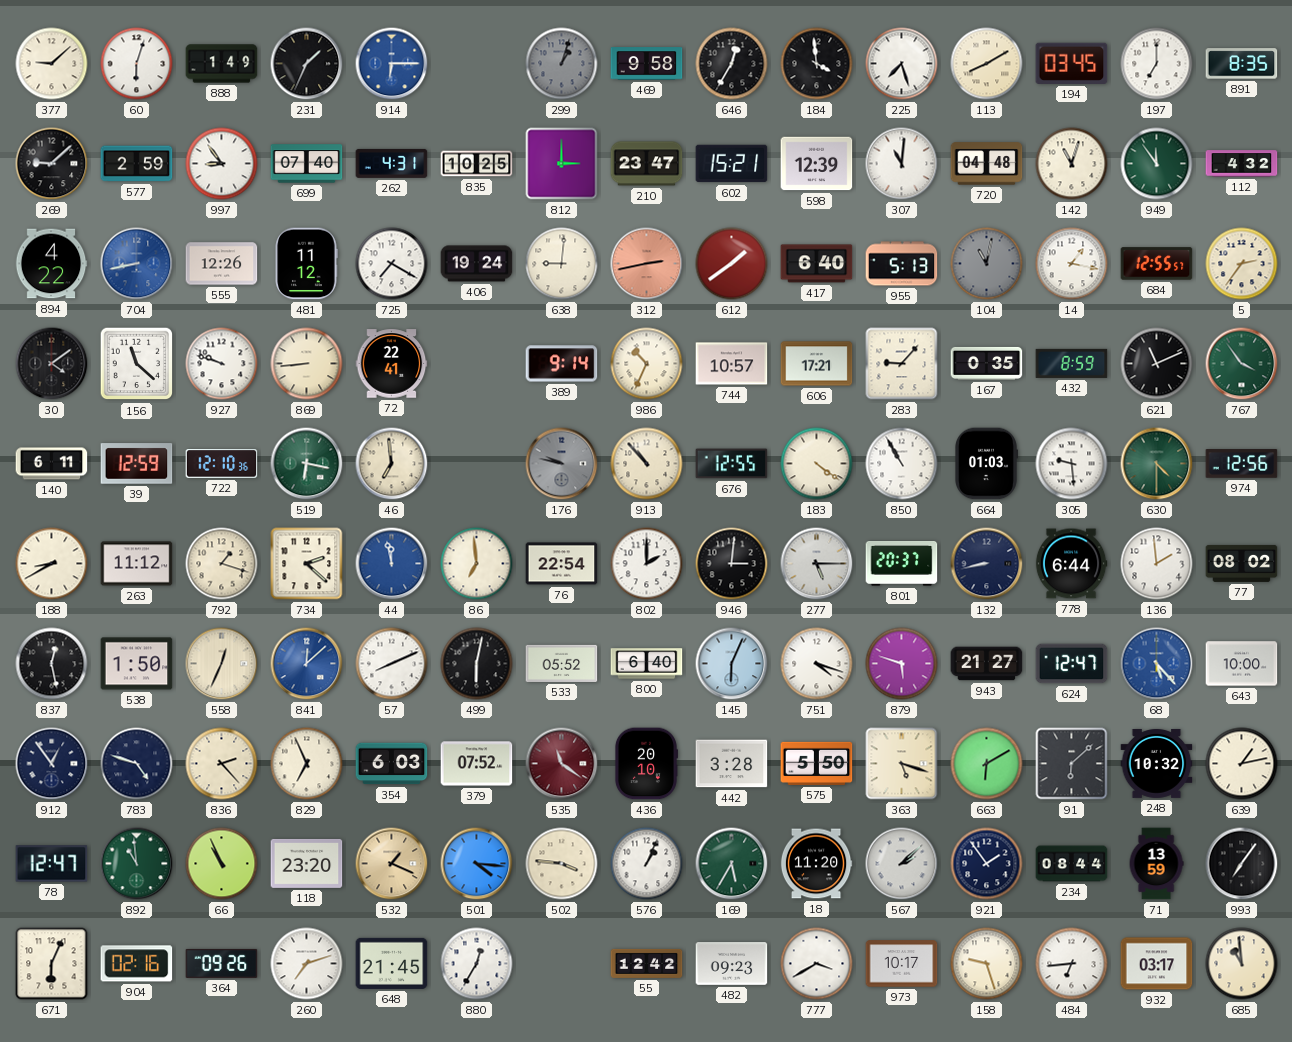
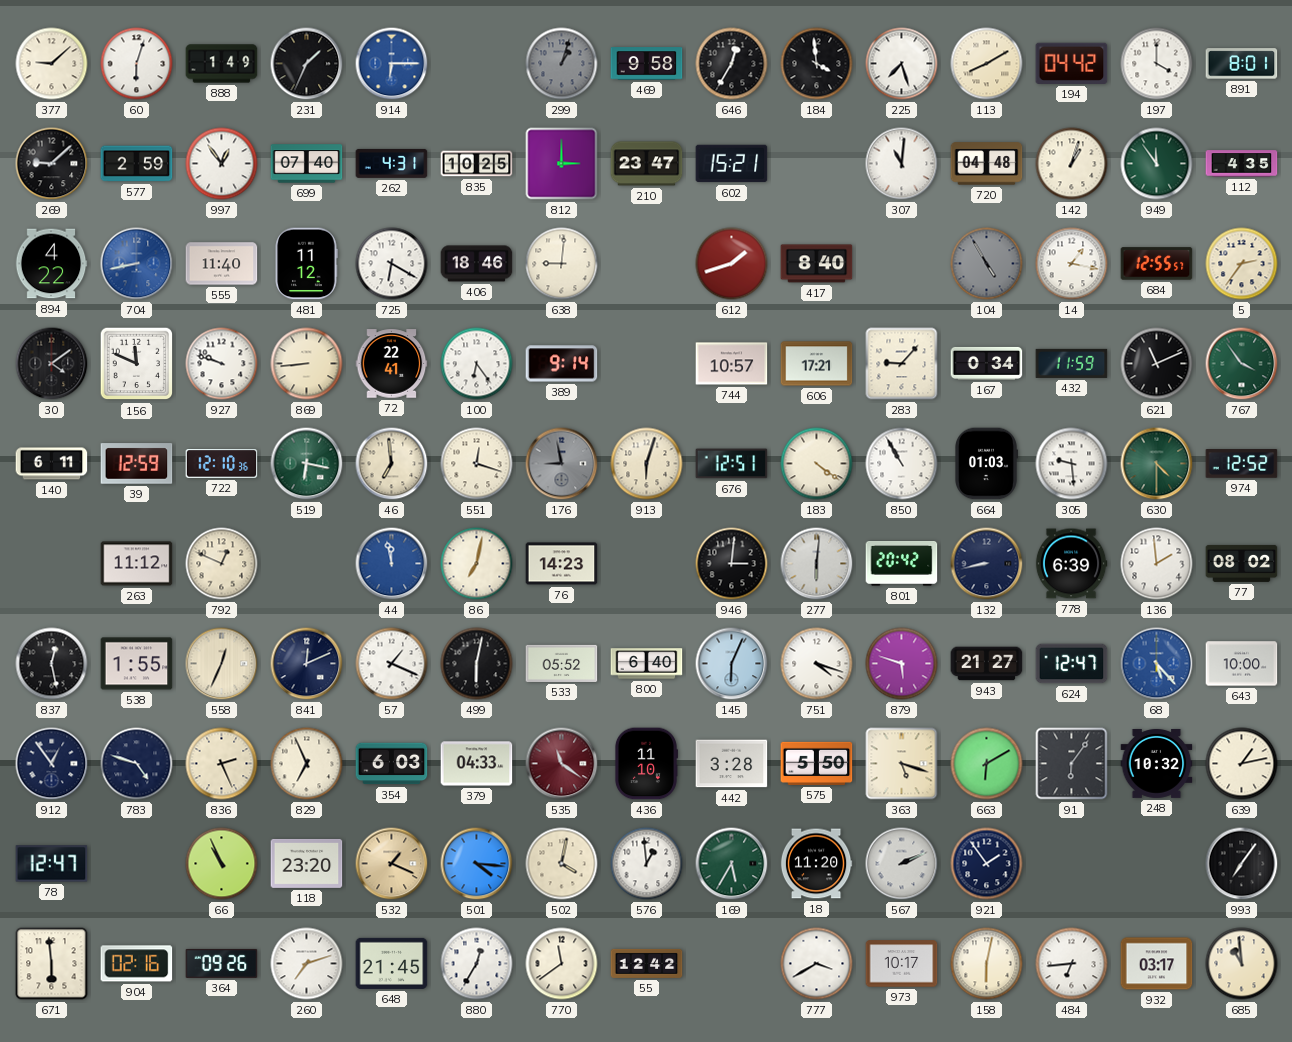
194: 03:45 -> 04:42
197: 7:00 -> 4:00
891: 8:35 -> 8:01
997: 8:54 -> 12:54
598: 12:39 -> none
142: 11:03 -> 1:03
112: 4:32 -> 4:35
555: 12:26 -> 11:40
725: 7:20 -> 6:20
406: 19:24 -> 18:46
312: 2:43 -> none
612: 1:39 -> 1:42
417: 6:40 -> 8:40
955: 5:13 -> none
104: 11:02 -> 4:55
156: 11:22 -> 11:49
100: none -> 6:24
986: 10:34 -> none
167: 0:35 -> 0:34
432: 8:59 -> 11:59
551: none -> 12:18
176: 9:47 -> 8:58
913: 10:53 -> 6:03
676: 12:55 -> 12:51
974: 12:56 -> 12:52
188: 8:40 -> none
792: 1:18 -> 12:49
734: 2:22 -> none
86: 6:59 -> 7:02
76: 22:54 -> 14:23
802: 2:00 -> none
277: 5:15 -> 6:01
801: 20:37 -> 20:42
778: 6:44 -> 6:39
538: 1:50 -> 1:55
841: 12:08 -> 12:11
841 dial: blue -> navy
57: 8:11 -> 1:19
836: 2:23 -> 2:26
379: 07:52 -> 04:33
436: 20:10 -> 11:10
91: 6:08 -> 6:06
892: 10:59 -> none
502: 3:46 -> 4:02
576: 1:04 -> 12:59
567: 2:08 -> 2:11
234: 08:44 -> none
71: 13:59 -> none
671: 6:04 -> 5:59
770: none -> 11:39
482: 09:23 -> none
158: 9:27 -> 6:02
